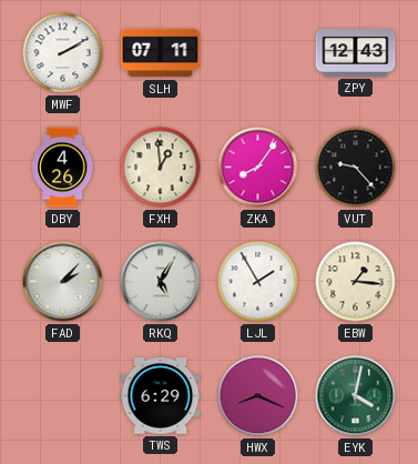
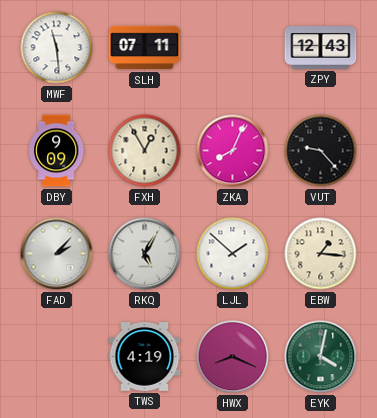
MWF: 2:10 -> 11:29
DBY: 4:26 -> 9:09
FXH: 12:59 -> 12:55
ZKA: 8:06 -> 8:04
LJL: 1:55 -> 1:52
TWS: 6:29 -> 4:19
